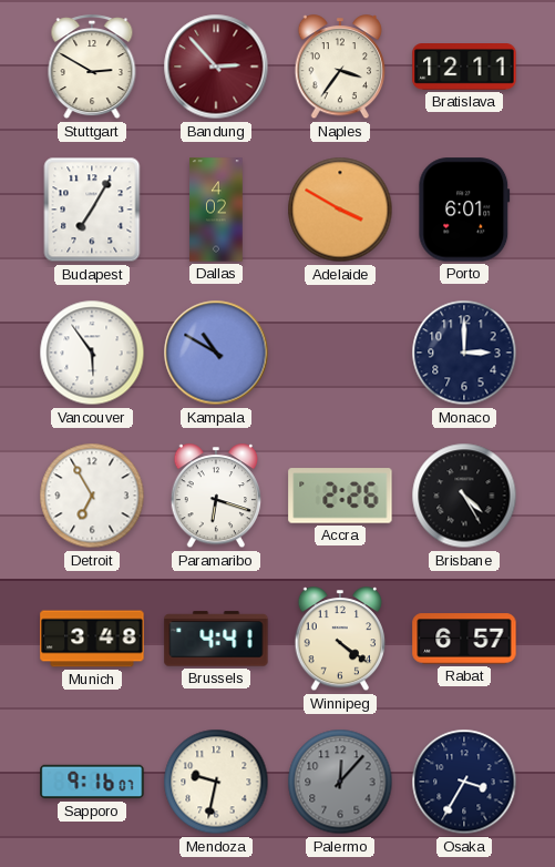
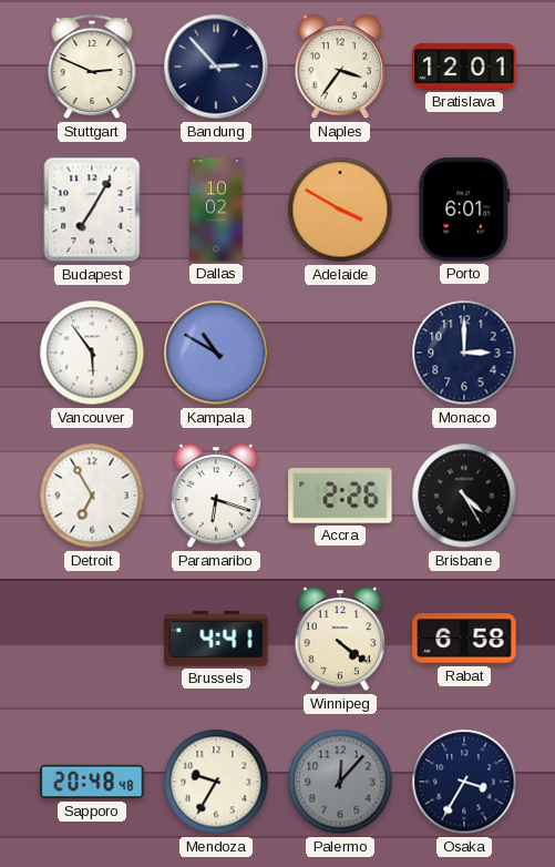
Stuttgart: 2:50 -> 2:49
Bandung dial: burgundy -> navy
Bratislava: 12:11 -> 12:01
Dallas: 4:02 -> 10:02
Munich: 3:48 -> none
Rabat: 6:57 -> 6:58
Sapporo: 9:16 -> 20:48
Mendoza: 9:32 -> 9:35
